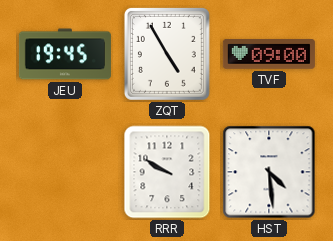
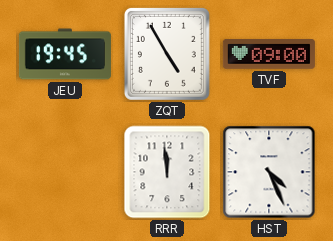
RRR: 9:50 -> 11:59
HST: 4:29 -> 4:26
